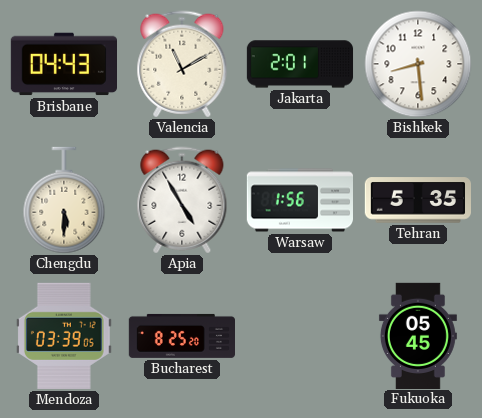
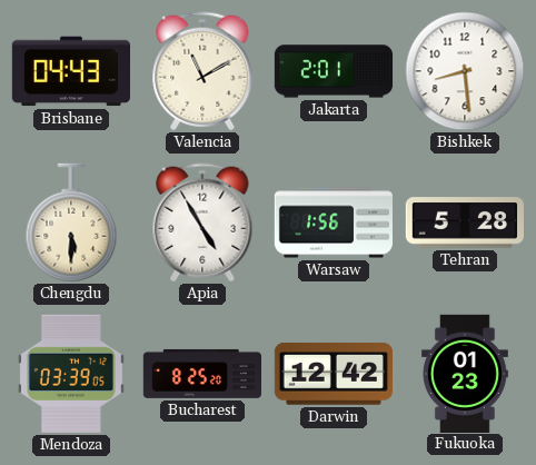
Tehran: 5:35 -> 5:28
Darwin: none -> 12:42
Fukuoka: 05:45 -> 01:23
